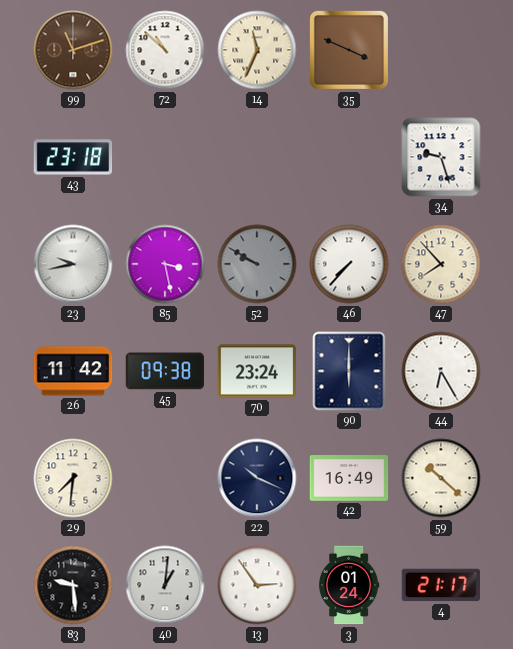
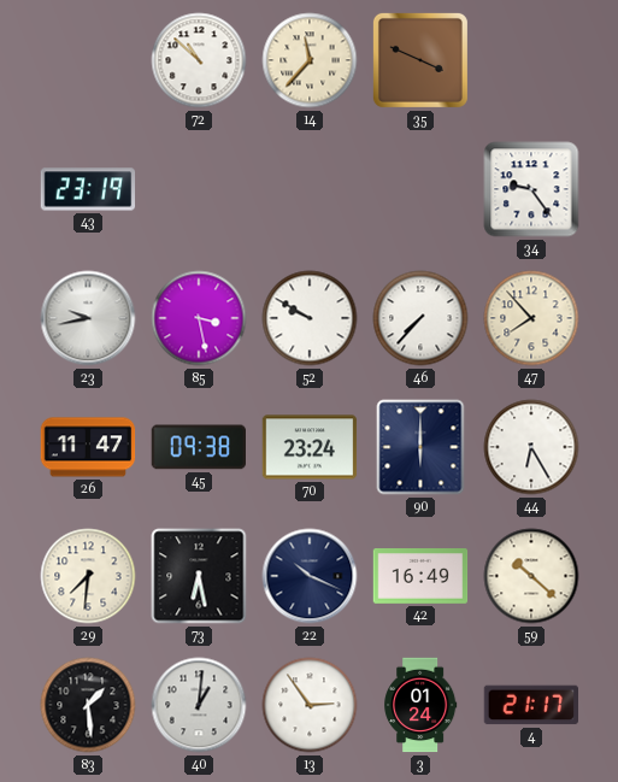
99: 11:12 -> none
14: 11:34 -> 11:37
43: 23:18 -> 23:19
34: 9:27 -> 9:24
52 dial: grey -> white
26: 11:42 -> 11:47
73: none -> 6:28
83: 9:29 -> 1:29
